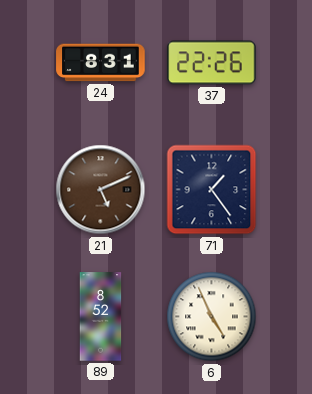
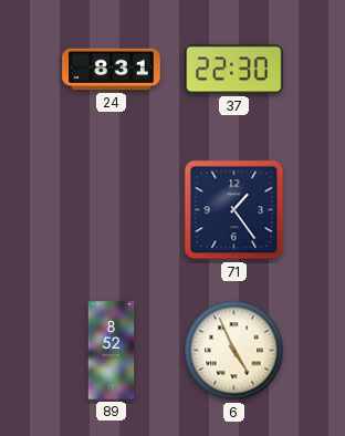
37: 22:26 -> 22:30
21: 5:11 -> none
